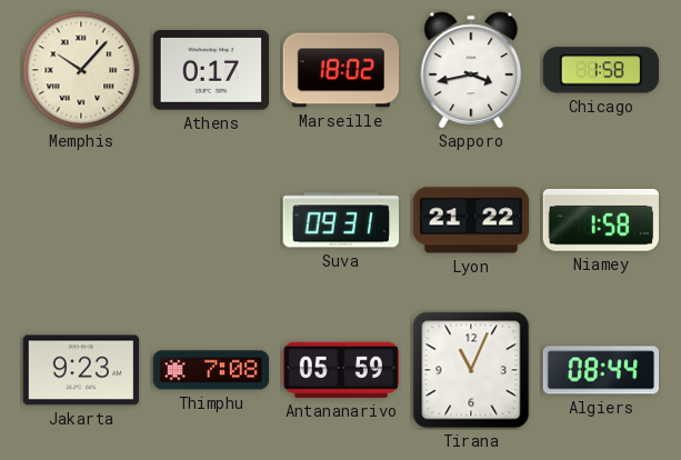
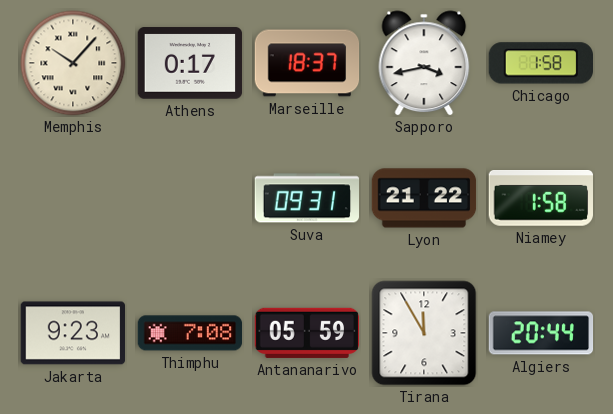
Marseille: 18:02 -> 18:37
Tirana: 11:04 -> 11:55
Algiers: 08:44 -> 20:44
